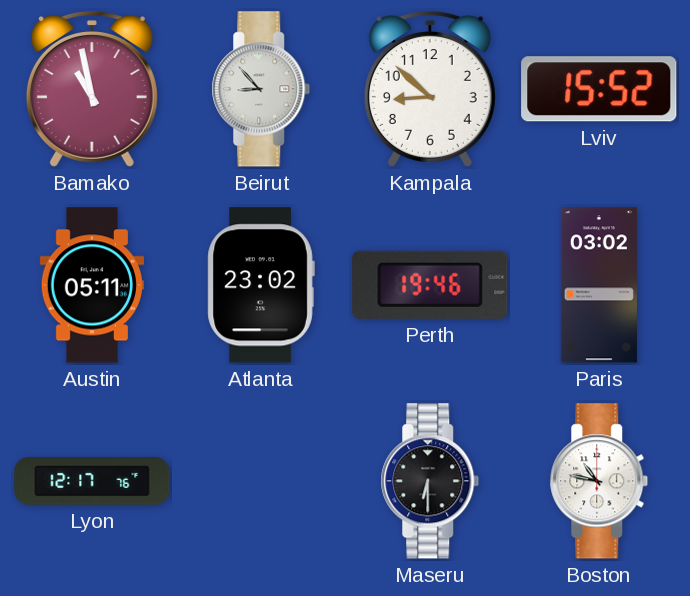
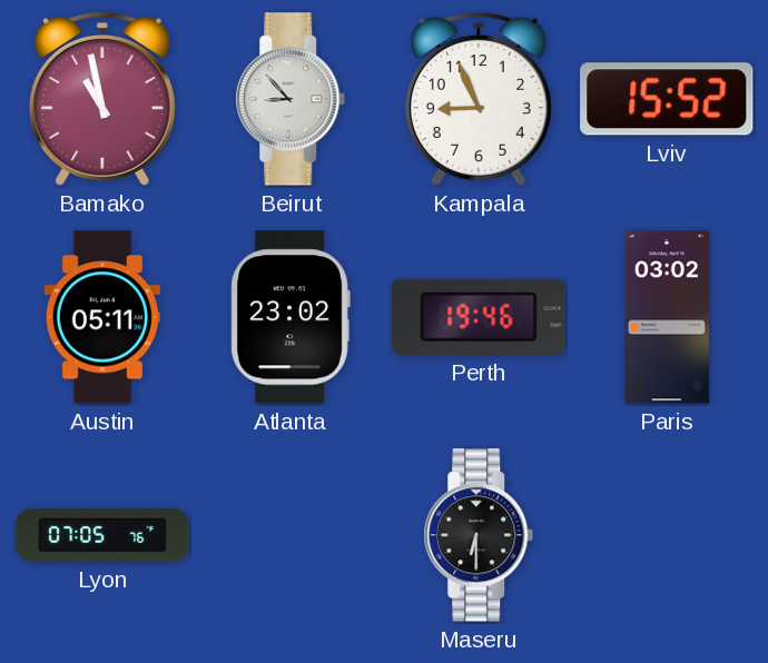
Kampala: 8:52 -> 8:56
Lyon: 12:17 -> 07:05
Boston: 10:47 -> none
